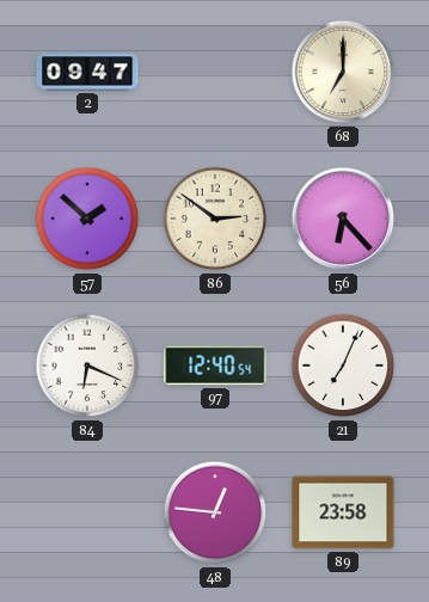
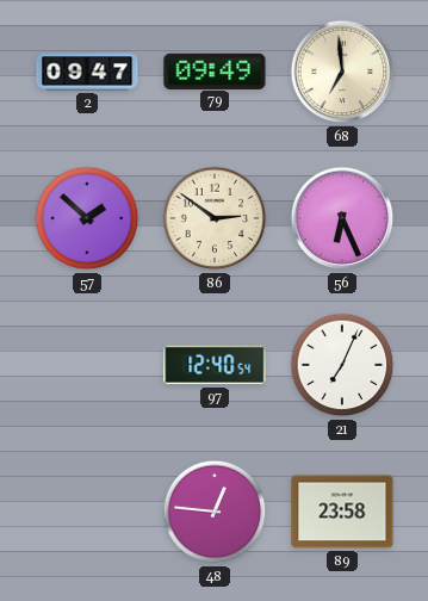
79: none -> 09:49
68: 7:00 -> 6:59
56: 6:23 -> 6:26
84: 6:19 -> none
